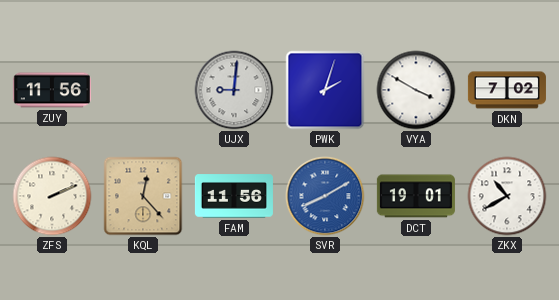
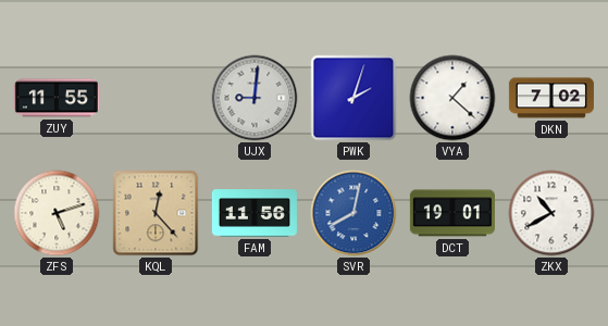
ZUY: 11:56 -> 11:55
VYA: 3:50 -> 1:22
ZFS: 2:11 -> 5:12
SVR: 8:10 -> 8:02
